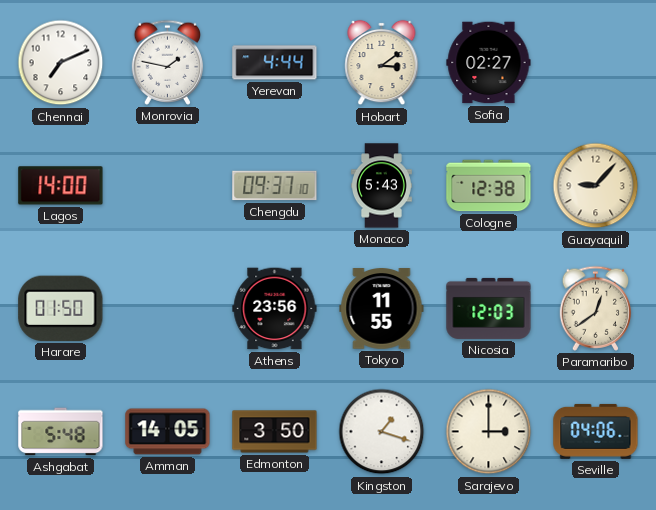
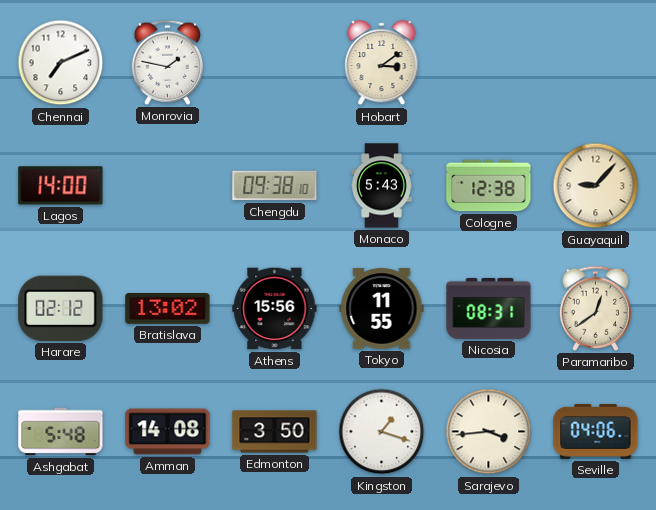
Yerevan: 4:44 -> none
Sofia: 02:27 -> none
Chengdu: 09:37 -> 09:38
Harare: 01:50 -> 02:12
Bratislava: none -> 13:02
Athens: 23:56 -> 15:56
Nicosia: 12:03 -> 08:31
Amman: 14:05 -> 14:08
Sarajevo: 3:00 -> 3:44
